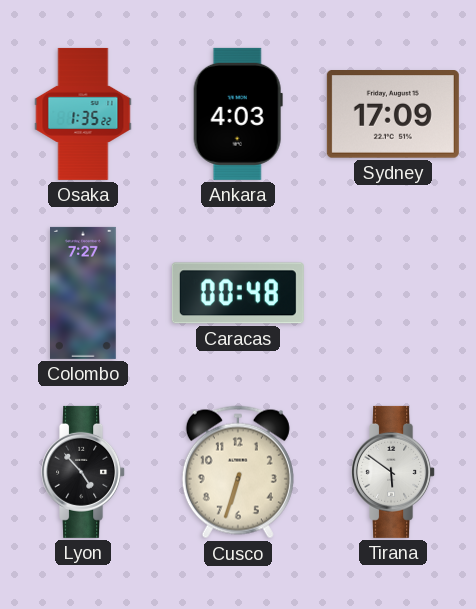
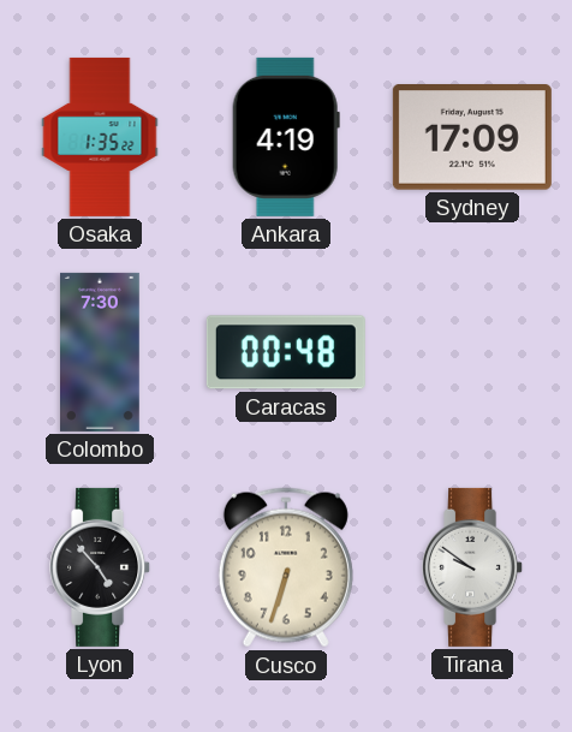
Ankara: 4:03 -> 4:19
Colombo: 7:27 -> 7:30
Tirana: 5:51 -> 9:51
